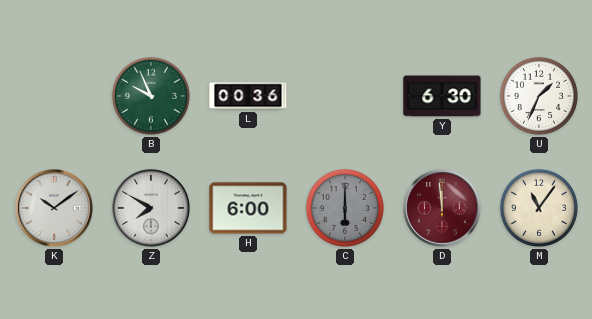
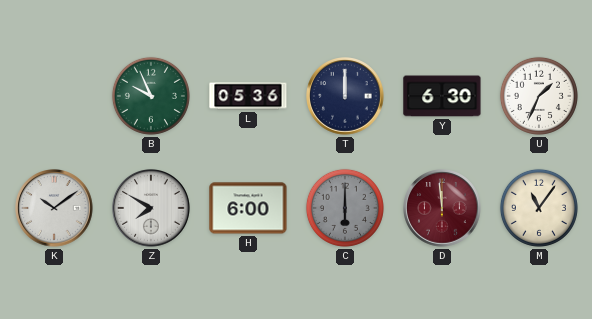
L: 00:36 -> 05:36
T: none -> 12:00
